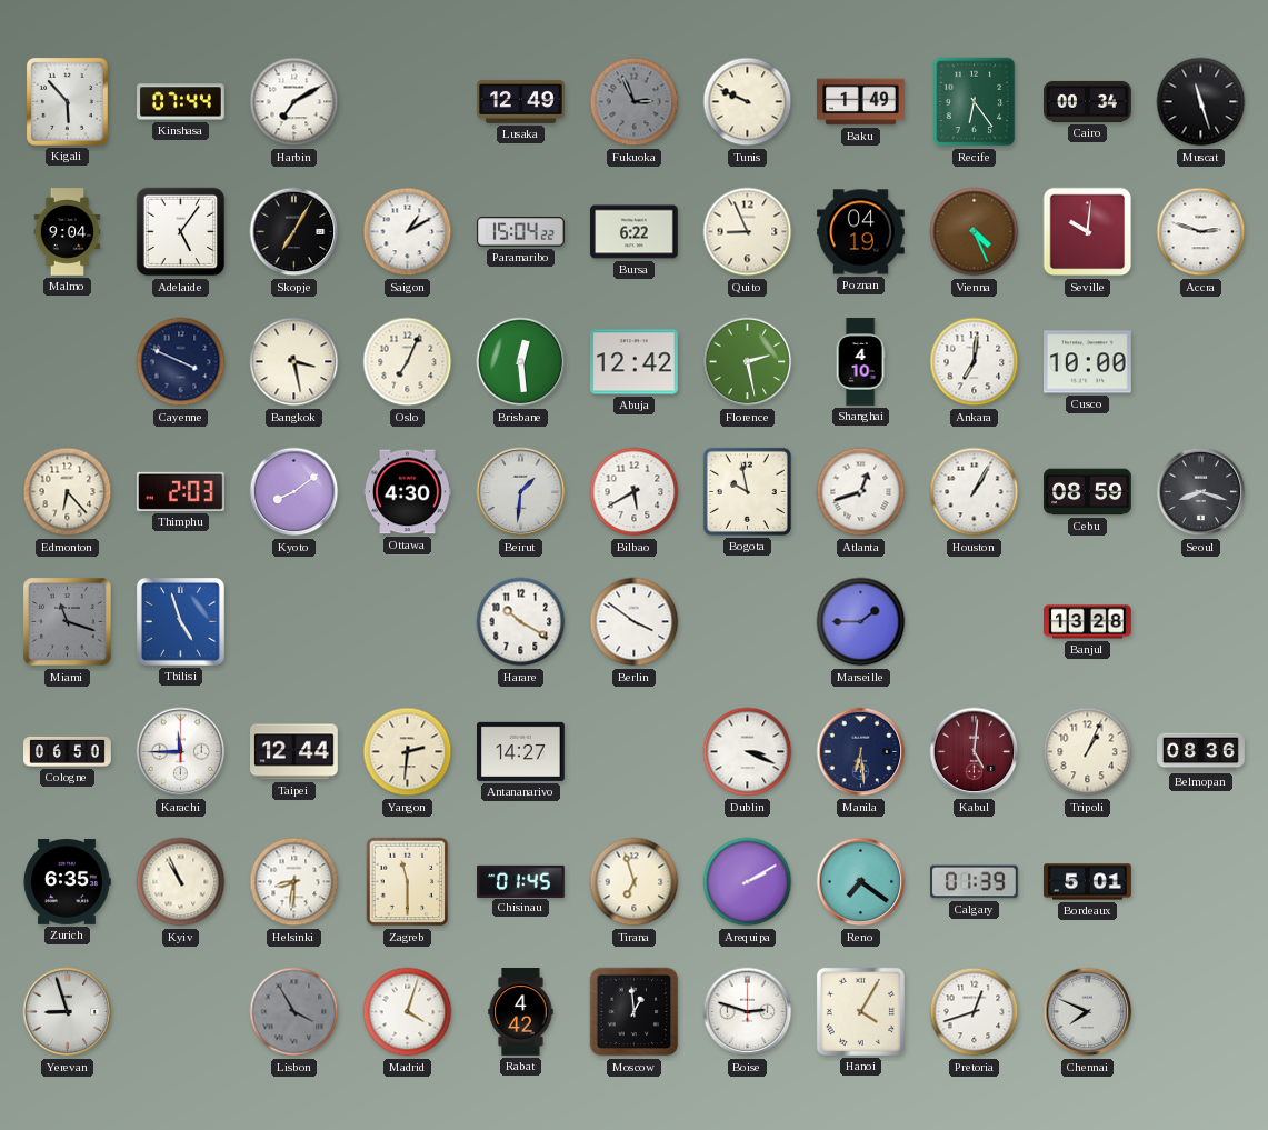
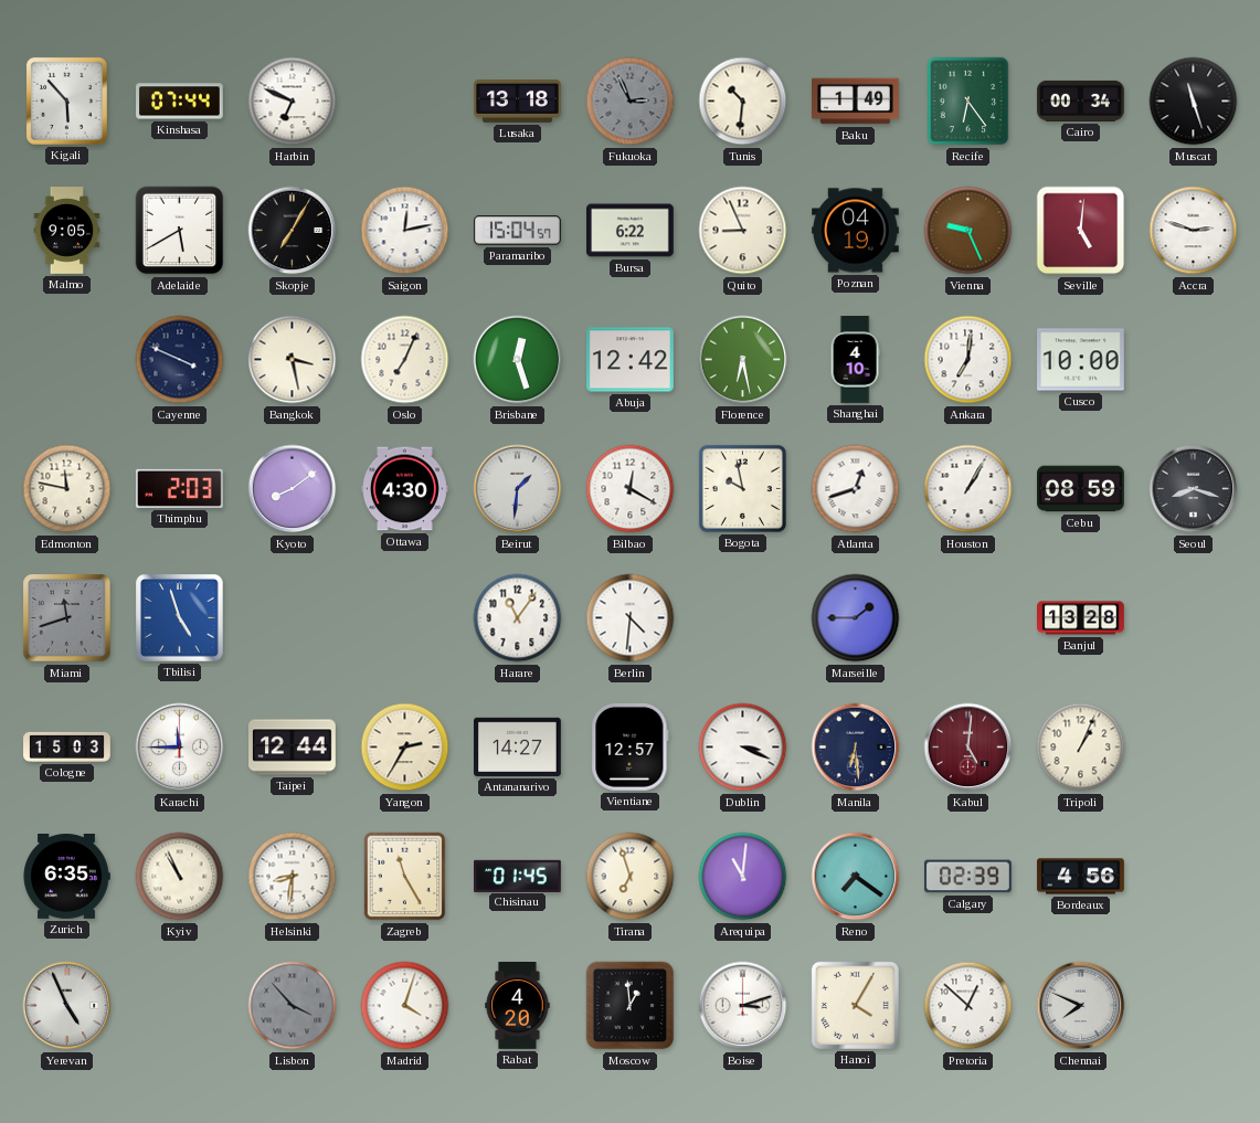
Harbin: 7:10 -> 6:49
Lusaka: 12:49 -> 13:18
Tunis: 9:49 -> 10:31
Malmo: 9:04 -> 9:05
Adelaide: 5:06 -> 5:40
Saigon: 1:10 -> 12:13
Paramaribo: 15:04:22 -> 15:04:57
Vienna: 4:26 -> 9:26
Seville: 10:01 -> 5:01
Brisbane: 12:29 -> 12:27
Florence: 2:28 -> 6:28
Edmonton: 6:23 -> 11:47
Bilbao: 5:40 -> 12:20
Miami: 11:18 -> 11:42
Harare: 10:20 -> 11:06
Berlin: 3:51 -> 4:31
Cologne: 06:50 -> 15:03
Yangon: 2:31 -> 2:35
Vientiane: none -> 12:57
Belmopan: 08:36 -> none
Zagreb: 11:30 -> 11:25
Arequipa: 2:10 -> 11:01
Calgary: 01:39 -> 02:39
Bordeaux: 5:01 -> 4:56
Yerevan: 8:57 -> 4:56
Lisbon: 3:55 -> 3:53
Rabat: 4:42 -> 4:20
Boise: 2:48 -> 3:12
Pretoria: 12:42 -> 12:52
